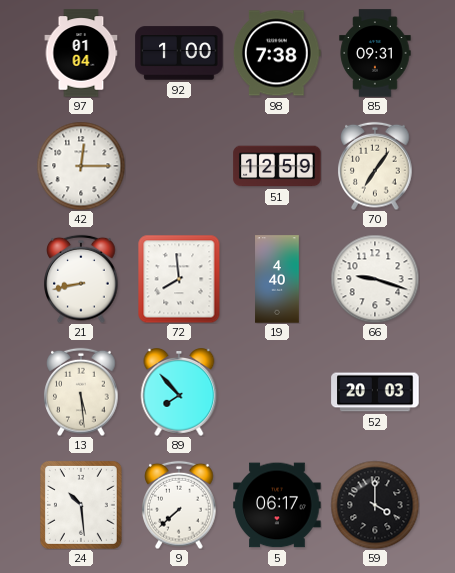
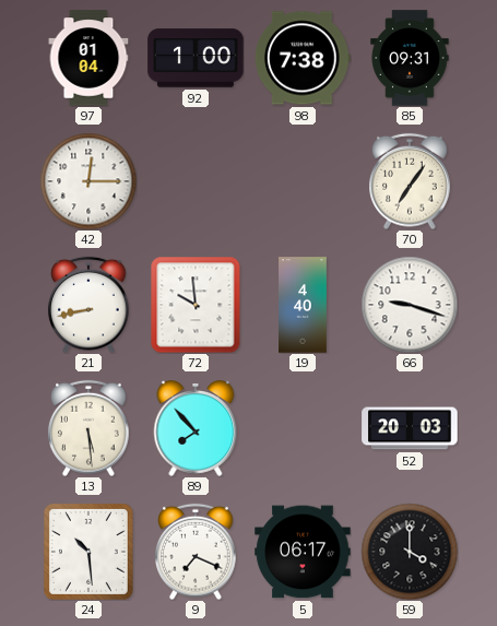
51: 12:59 -> none
72: 7:59 -> 9:59
9: 7:38 -> 7:19
